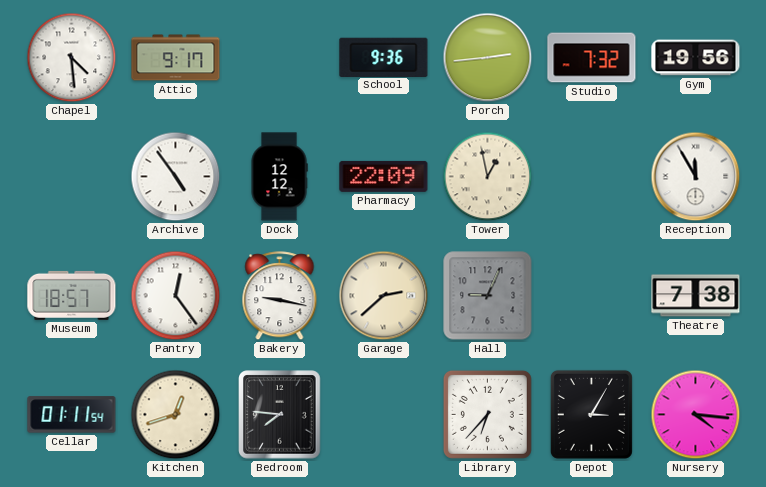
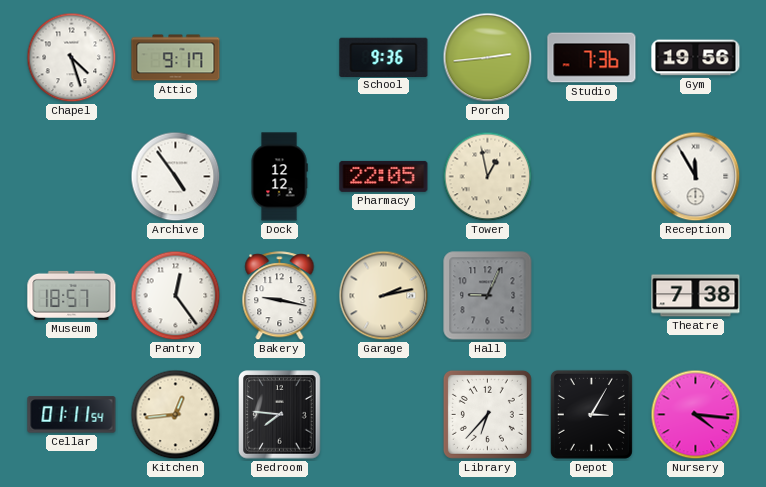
Chapel: 4:29 -> 4:27
Studio: 7:32 -> 7:36
Pharmacy: 22:09 -> 22:05
Garage: 2:38 -> 2:13
Kitchen: 12:42 -> 12:44
